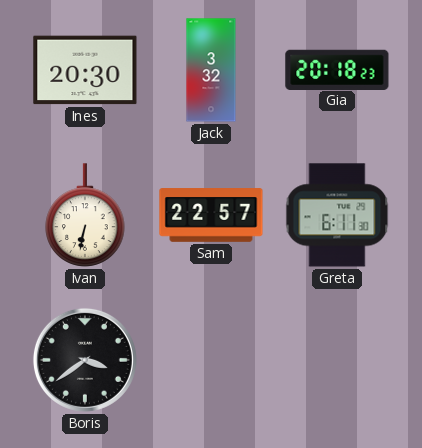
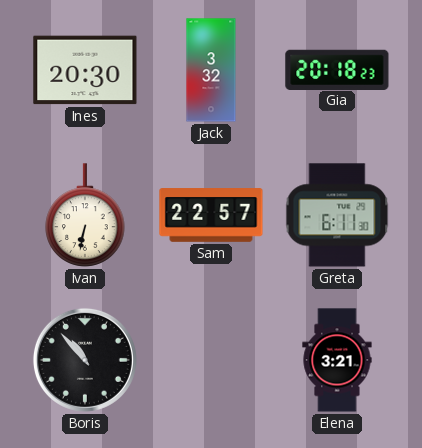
Boris: 3:39 -> 10:53
Elena: none -> 3:21
